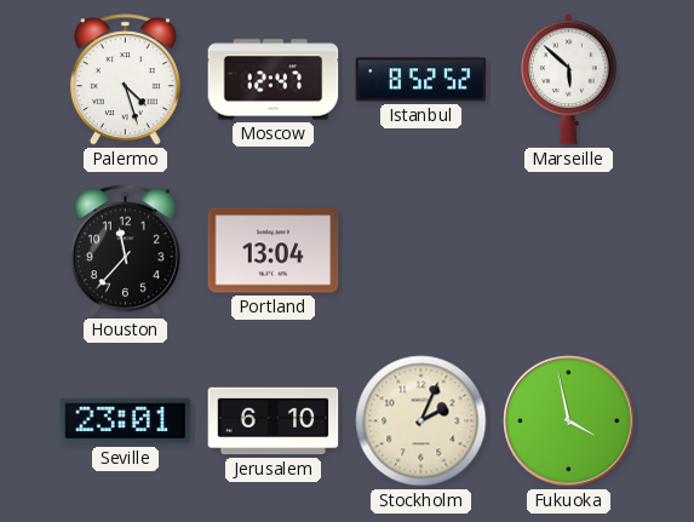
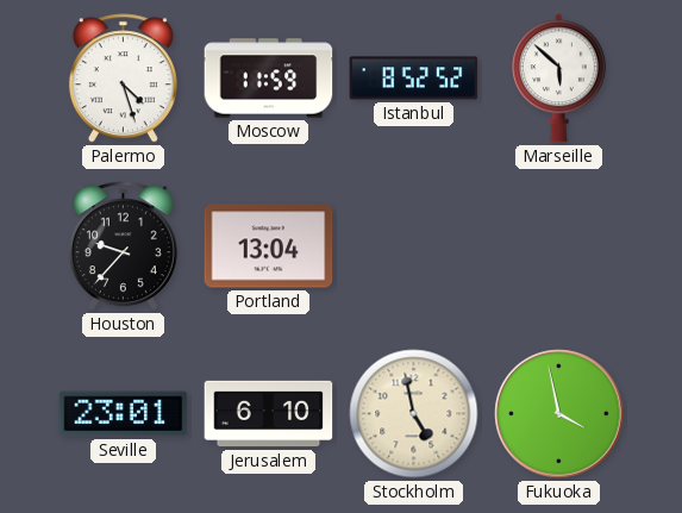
Moscow: 12:47 -> 11:59
Houston: 11:37 -> 9:37
Stockholm: 2:04 -> 4:58
